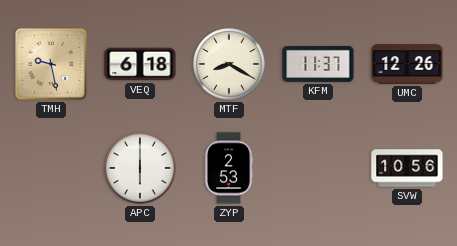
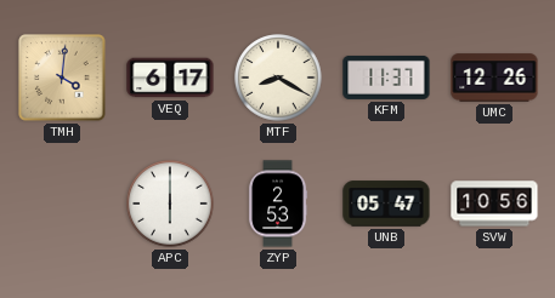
TMH: 9:28 -> 4:01
VEQ: 6:18 -> 6:17
UNB: none -> 05:47
